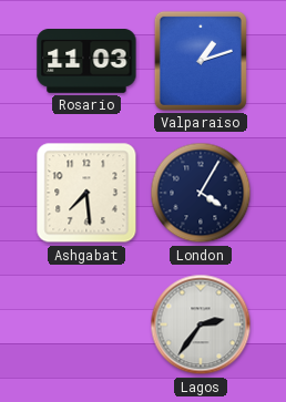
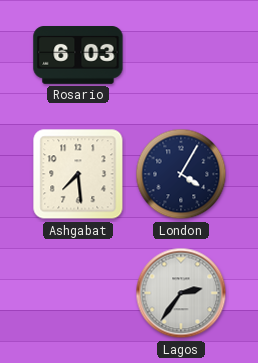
Rosario: 11:03 -> 6:03
Valparaiso: 1:12 -> none
